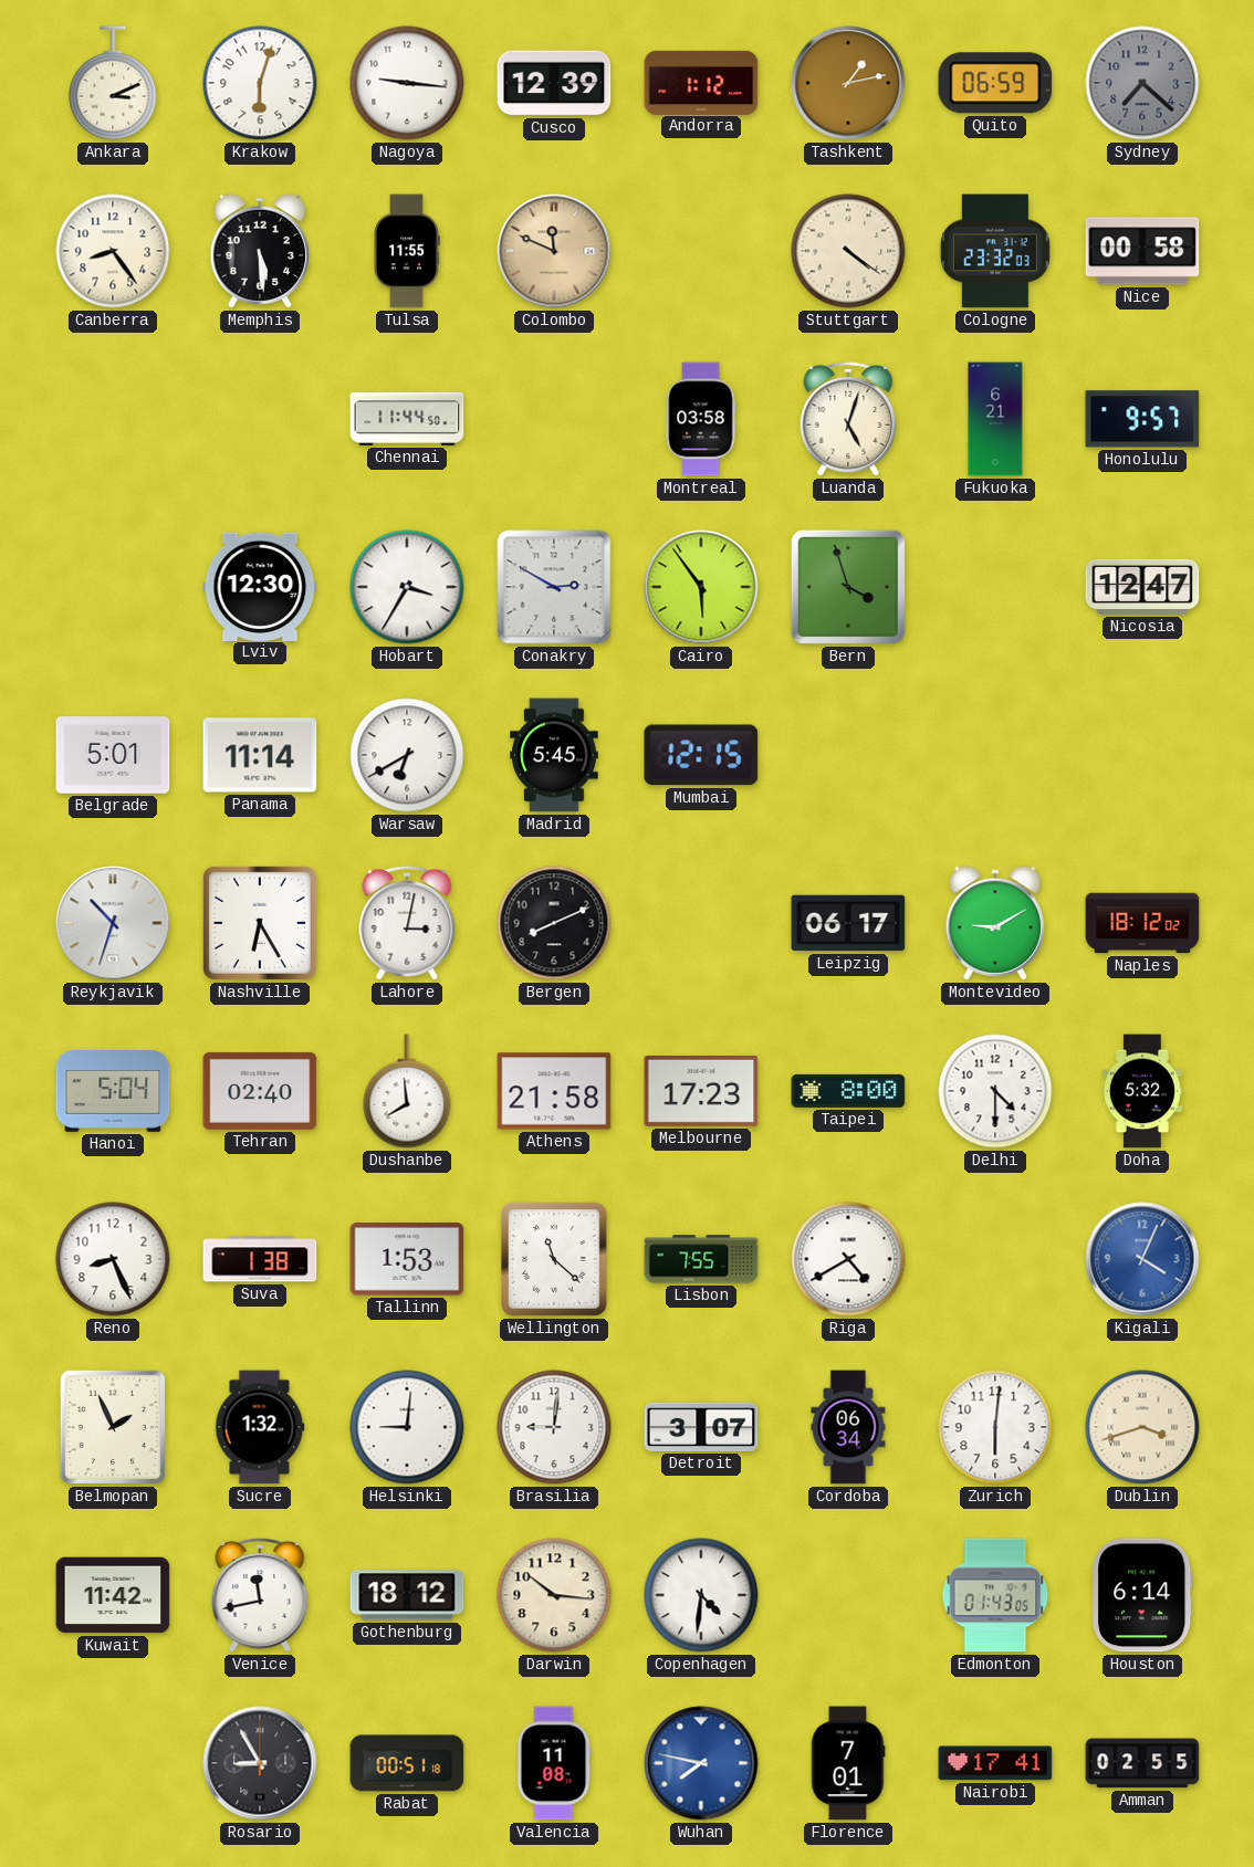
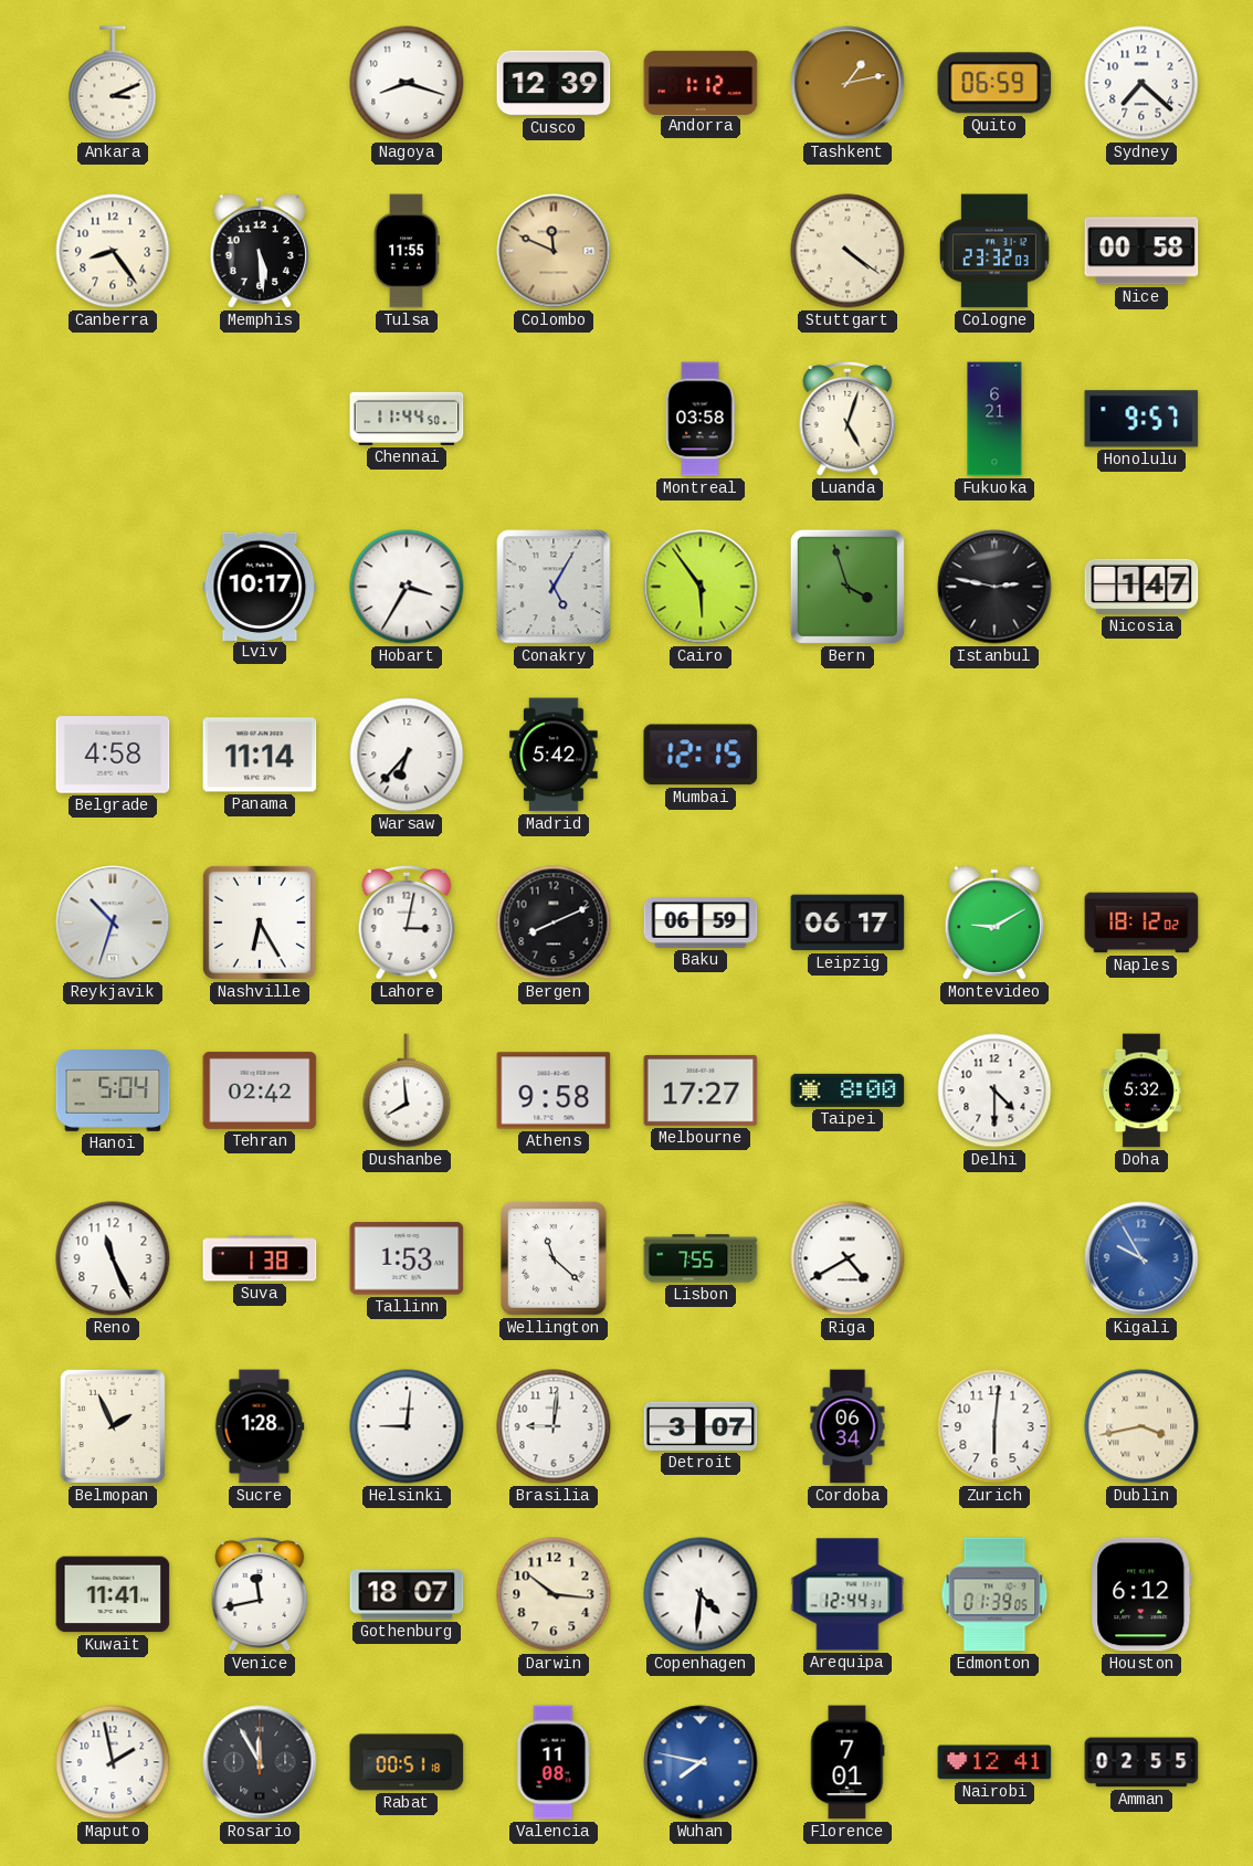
Krakow: 6:03 -> none
Nagoya: 9:16 -> 8:18
Sydney dial: grey -> white
Lviv: 12:30 -> 10:17
Conakry: 2:50 -> 5:05
Istanbul: none -> 2:47
Nicosia: 12:47 -> 1:47
Belgrade: 5:01 -> 4:58
Warsaw: 6:40 -> 6:37
Madrid: 5:45 -> 5:42
Baku: none -> 06:59
Tehran: 02:40 -> 02:42
Athens: 21:58 -> 9:58
Melbourne: 17:23 -> 17:27
Reno: 8:26 -> 11:26
Kigali: 4:04 -> 9:55
Sucre: 1:32 -> 1:28
Dublin: 3:42 -> 3:43
Kuwait: 11:42 -> 11:41
Gothenburg: 18:12 -> 18:07
Arequipa: none -> 12:44
Edmonton: 01:43 -> 01:39
Houston: 6:14 -> 6:12
Maputo: none -> 1:58
Rosario: 8:55 -> 11:55
Nairobi: 17:41 -> 12:41
